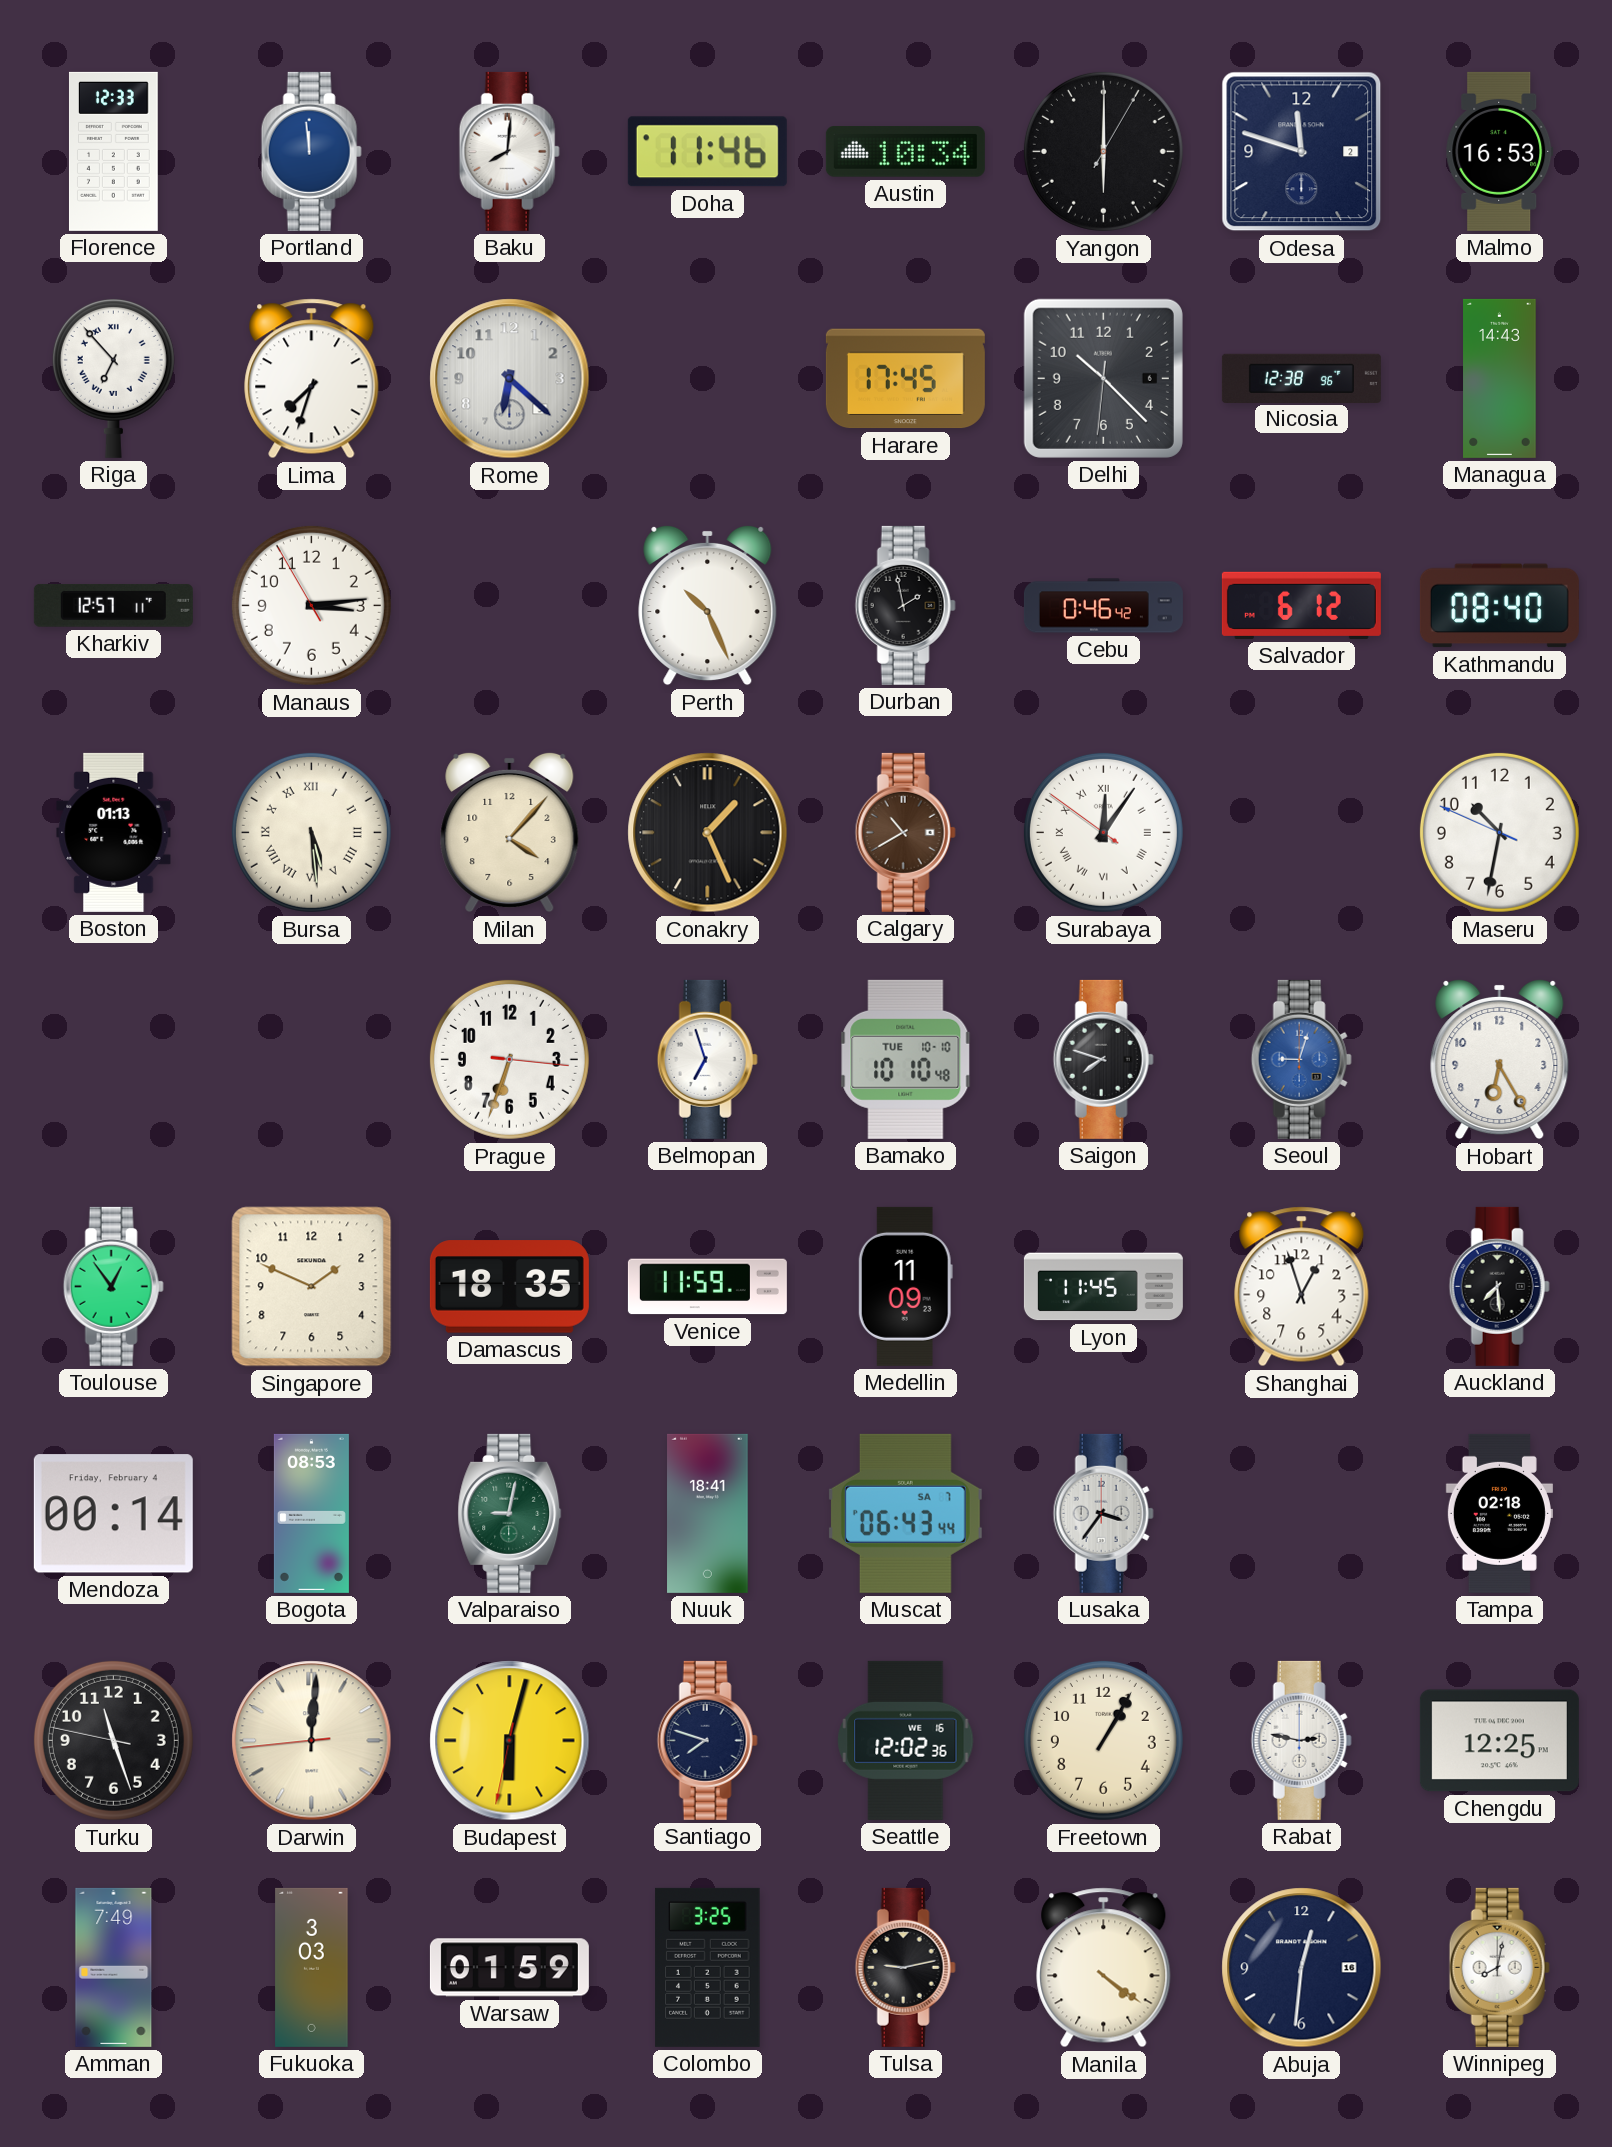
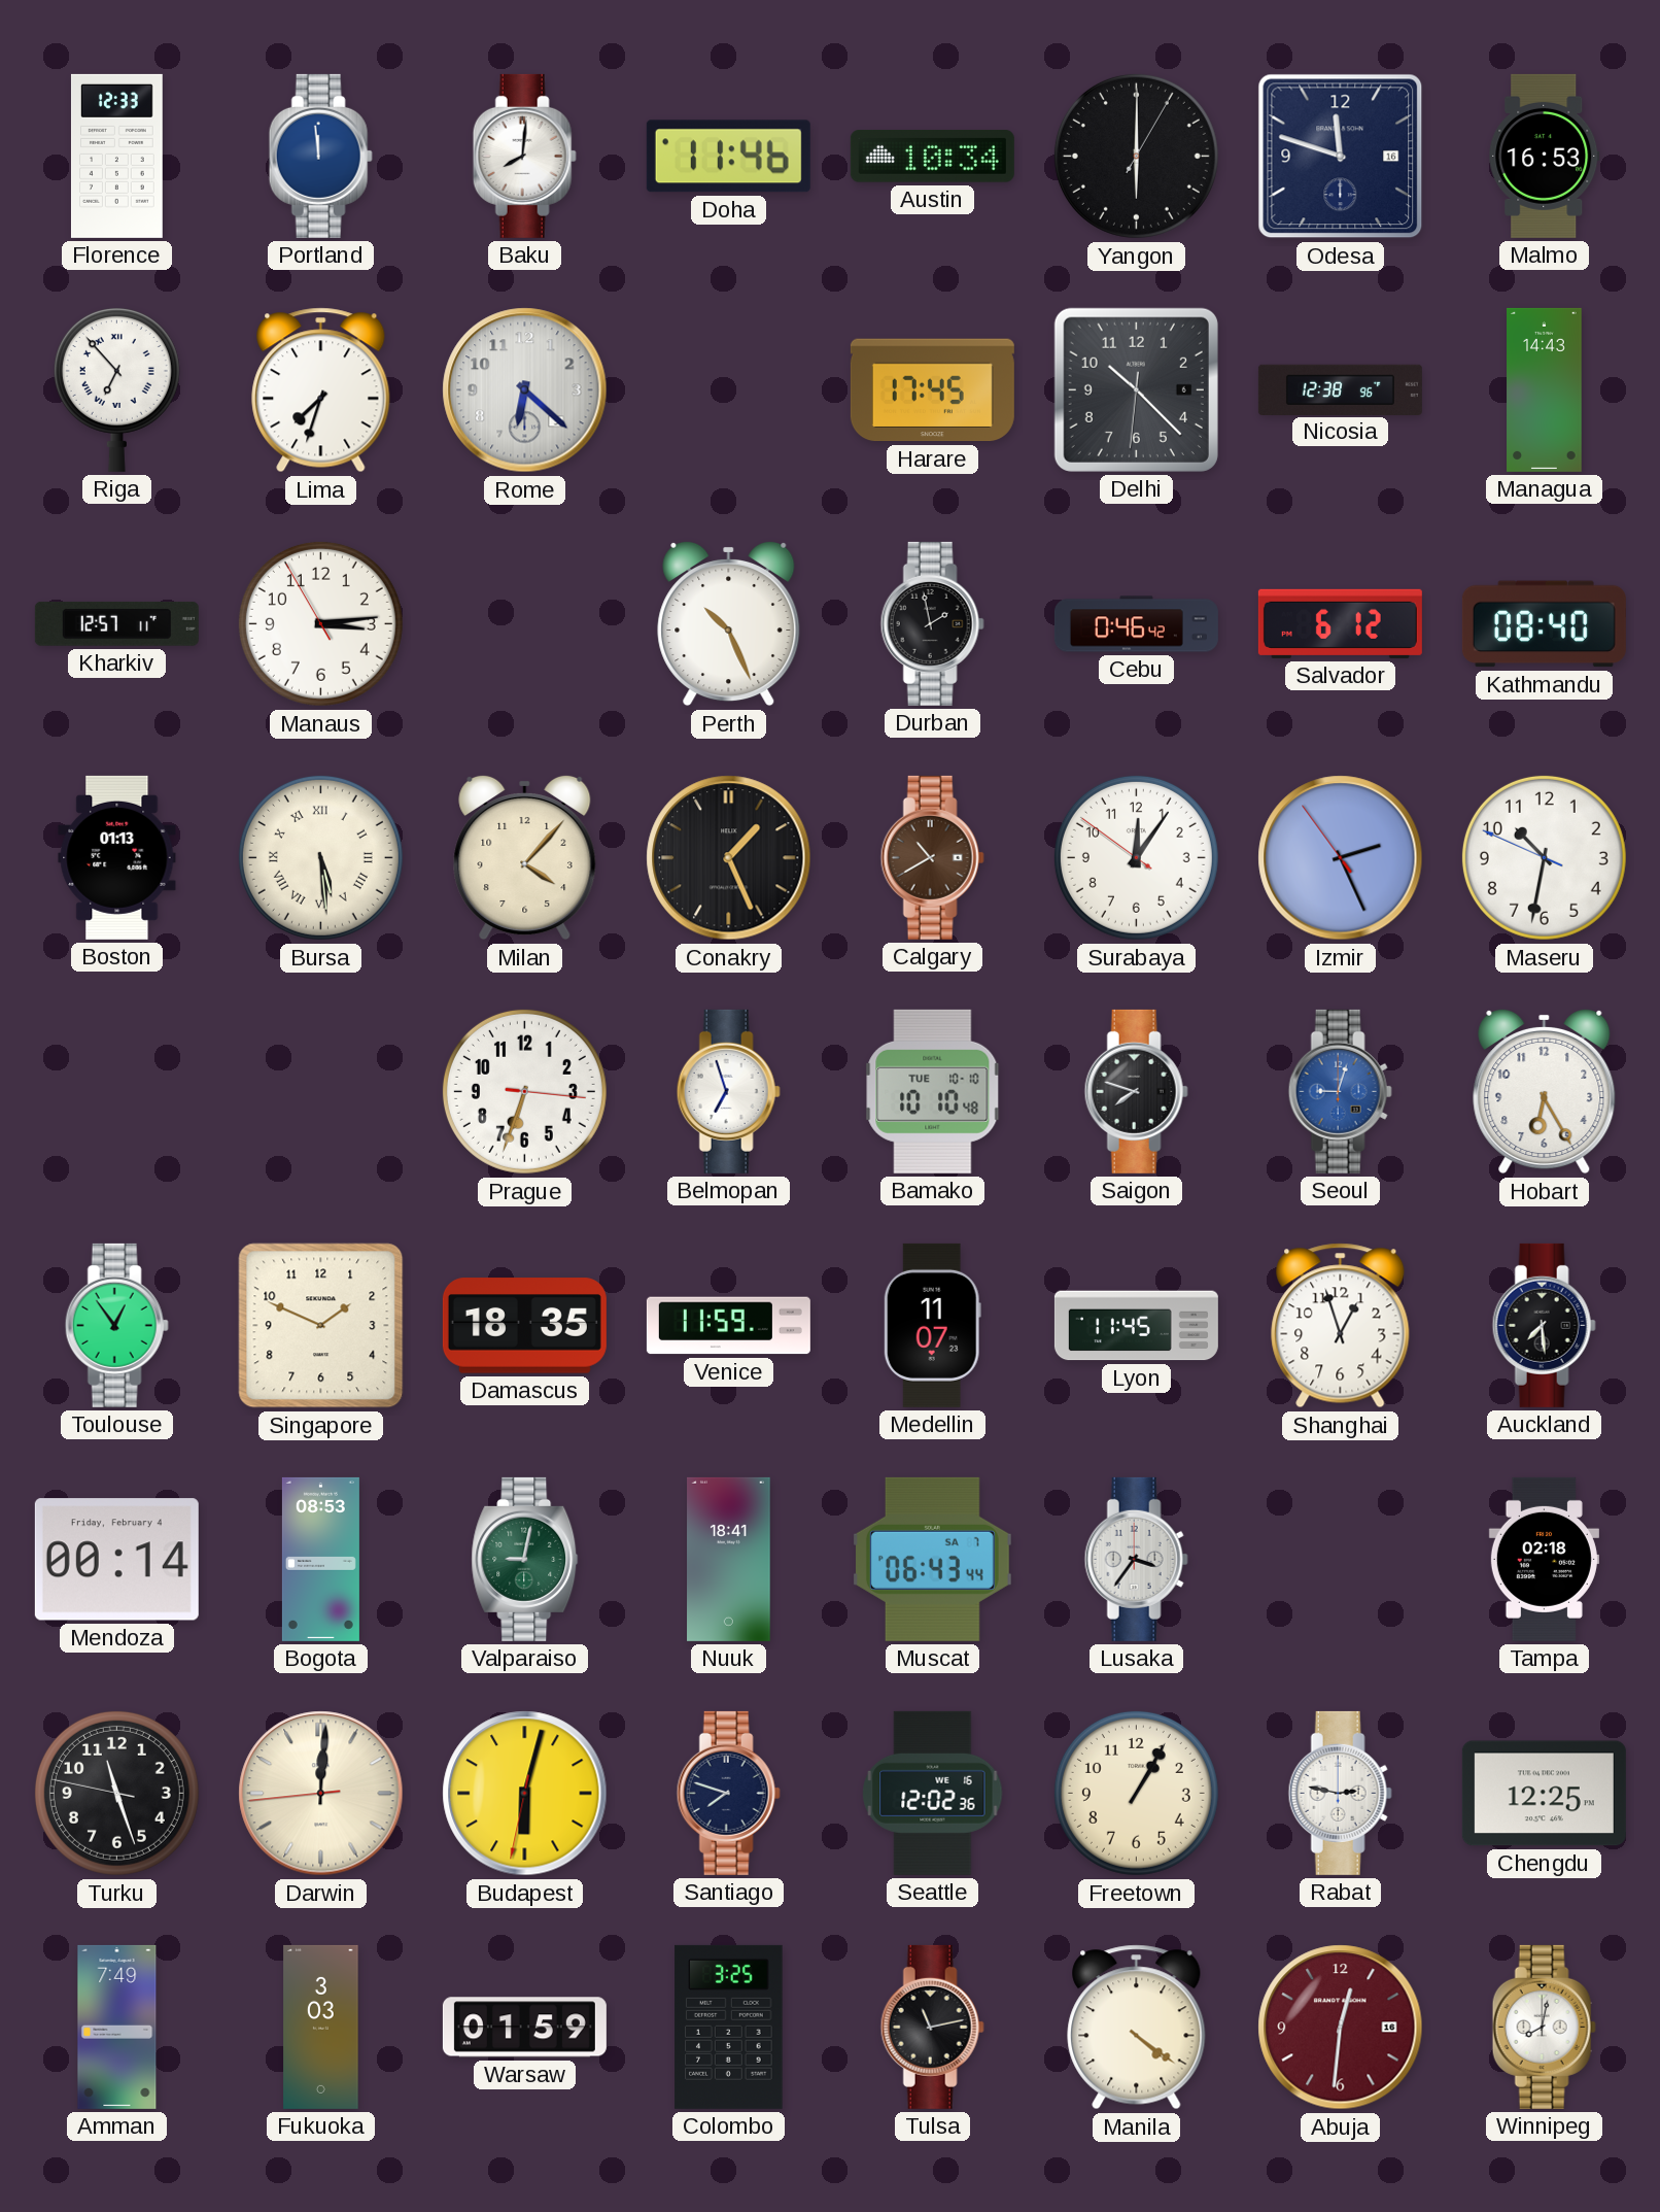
Odesa date: 2 -> 16
Surabaya numerals: Roman -> Arabic
Izmir: none -> 2:25
Medellin: 11:09 -> 11:07
Tulsa: 9:13 -> 11:13
Abuja dial: navy -> burgundy
